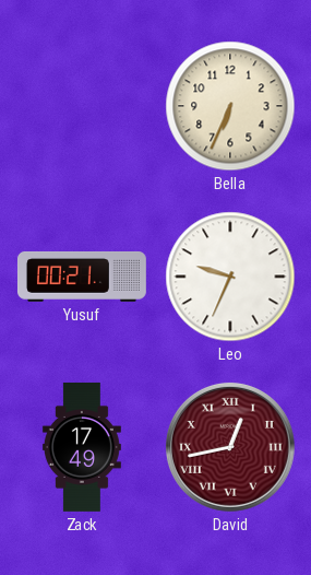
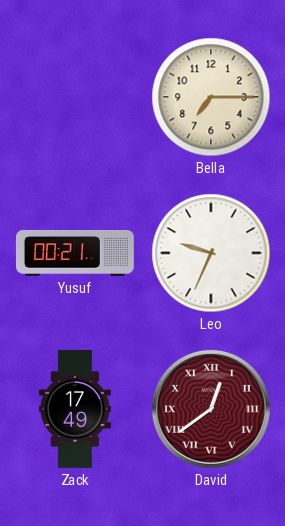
Bella: 6:34 -> 7:15
David: 12:43 -> 12:39
